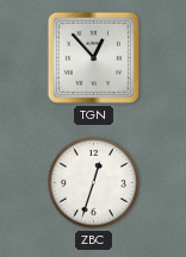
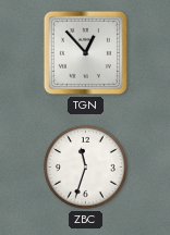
ZBC: 12:33 -> 11:33
